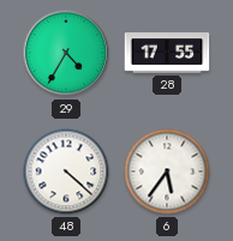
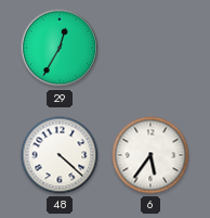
29: 4:35 -> 12:35
28: 17:55 -> none
